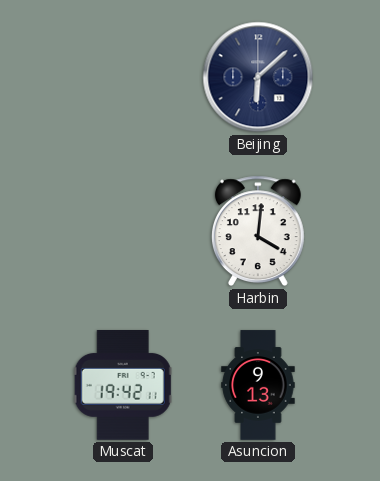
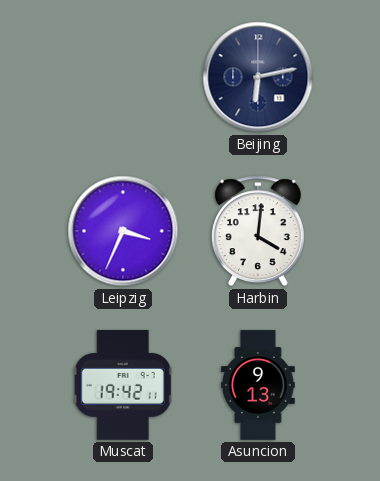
Beijing: 6:08 -> 6:13
Leipzig: none -> 3:34
